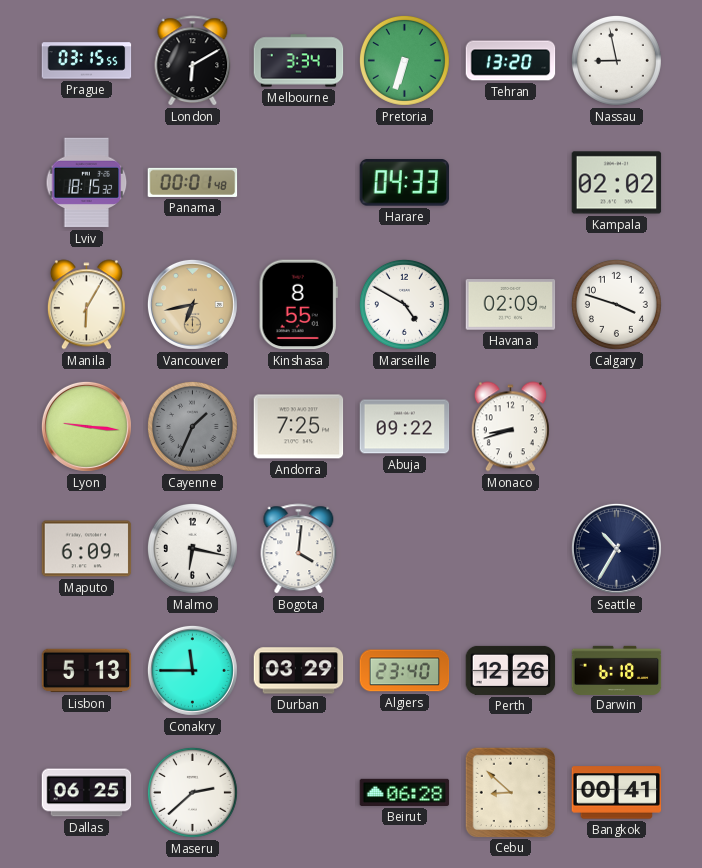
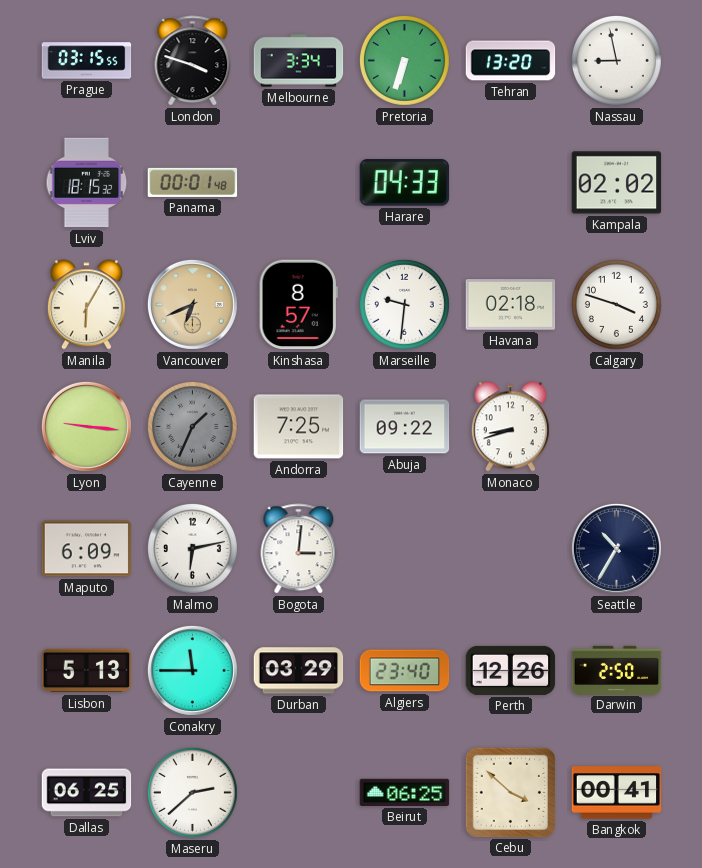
London: 6:10 -> 3:48
Vancouver: 6:43 -> 6:41
Kinshasa: 8:55 -> 8:57
Marseille: 4:50 -> 9:31
Havana: 02:09 -> 02:18
Malmo: 6:17 -> 6:13
Bogota: 4:01 -> 3:01
Darwin: 6:18 -> 2:50
Beirut: 06:28 -> 06:25
Cebu: 8:52 -> 3:52
